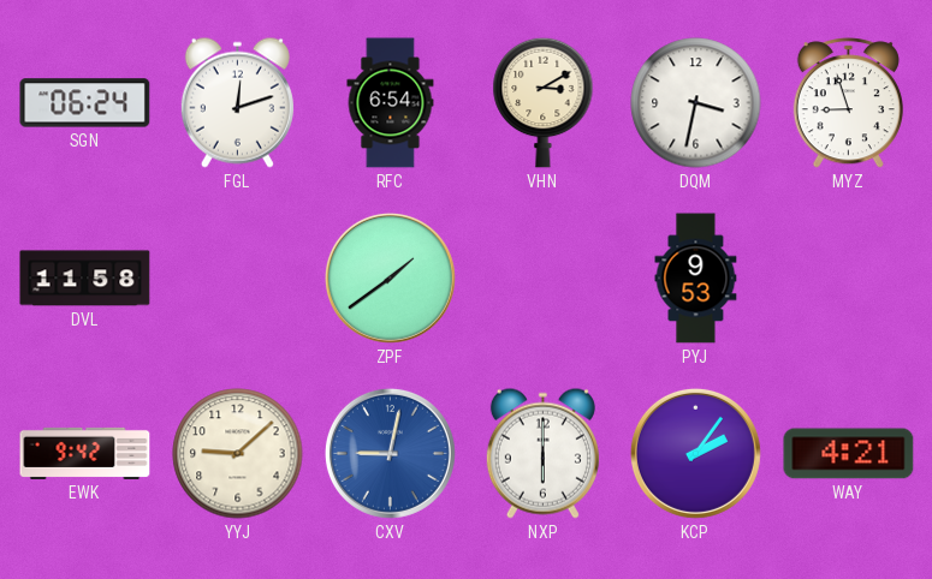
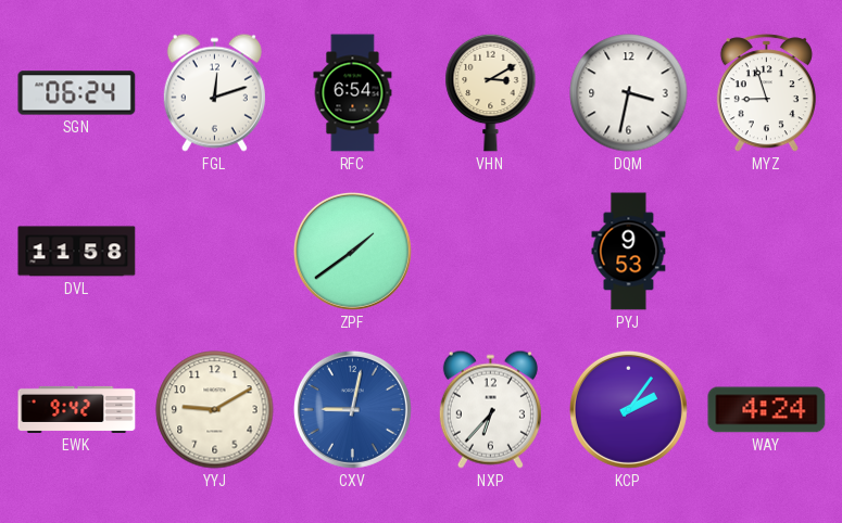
YYJ: 9:08 -> 9:10
NXP: 6:00 -> 6:37
WAY: 4:21 -> 4:24
